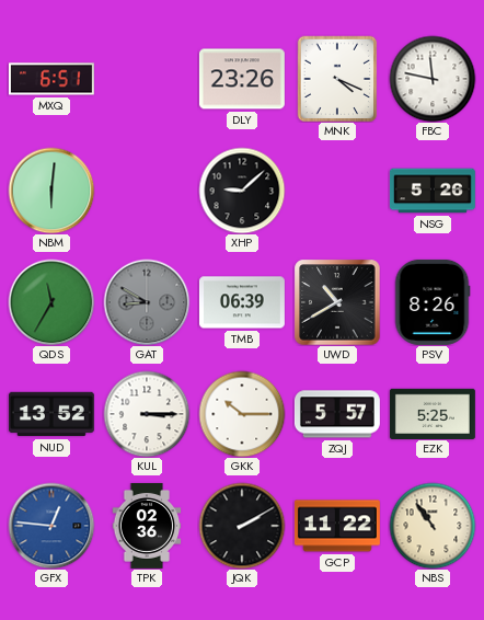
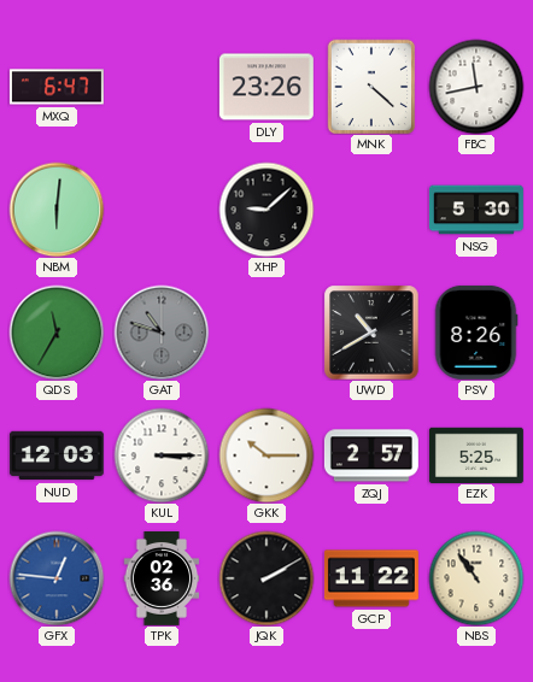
MXQ: 6:51 -> 6:47
MNK: 4:19 -> 4:22
FBC: 11:47 -> 11:43
NSG: 5:26 -> 5:30
GAT: 8:50 -> 10:48
TMB: 06:39 -> none
NUD: 13:52 -> 12:03
ZQJ: 5:57 -> 2:57
